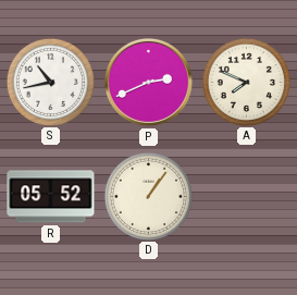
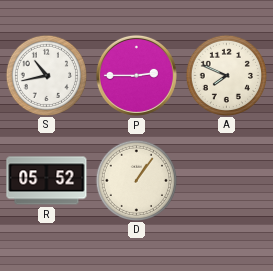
P: 2:41 -> 2:45
